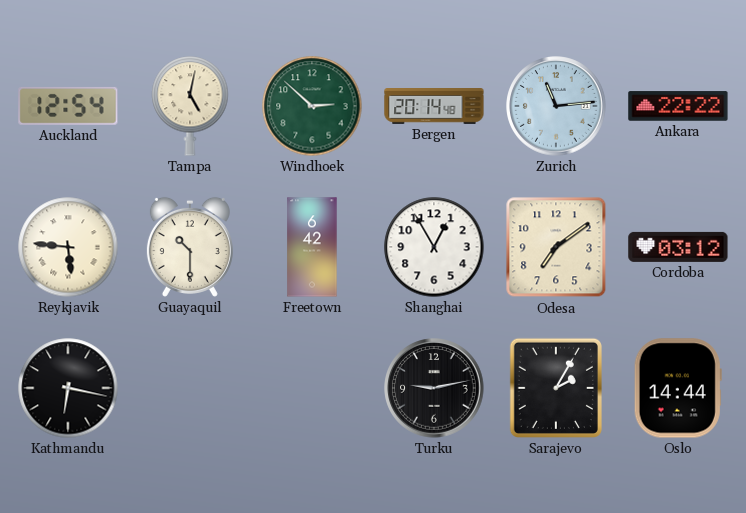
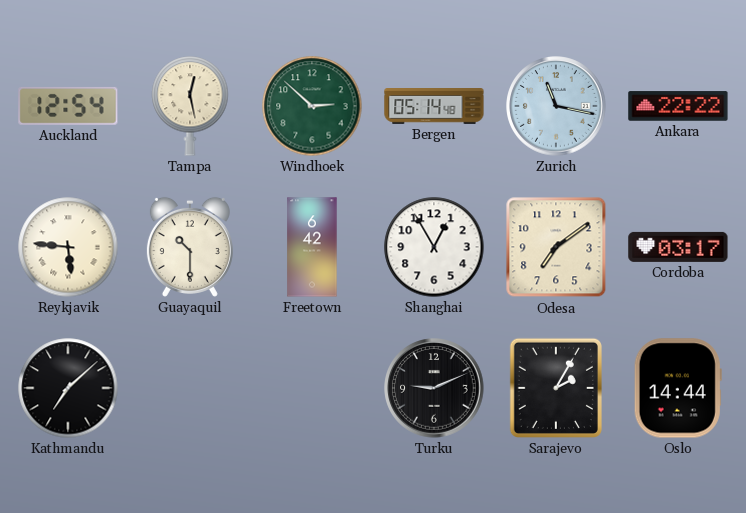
Tampa: 5:02 -> 12:28
Bergen: 20:14 -> 05:14
Zurich: 11:14 -> 11:17
Cordoba: 03:12 -> 03:17
Kathmandu: 6:17 -> 7:08
Turku: 9:13 -> 9:11
